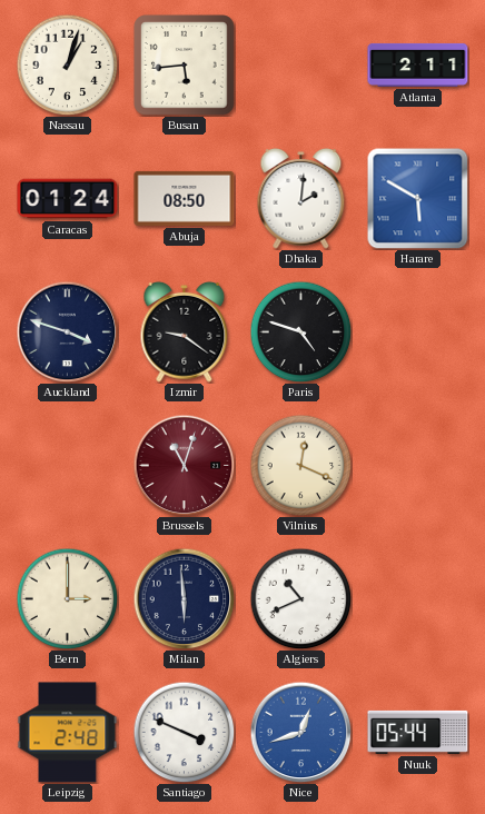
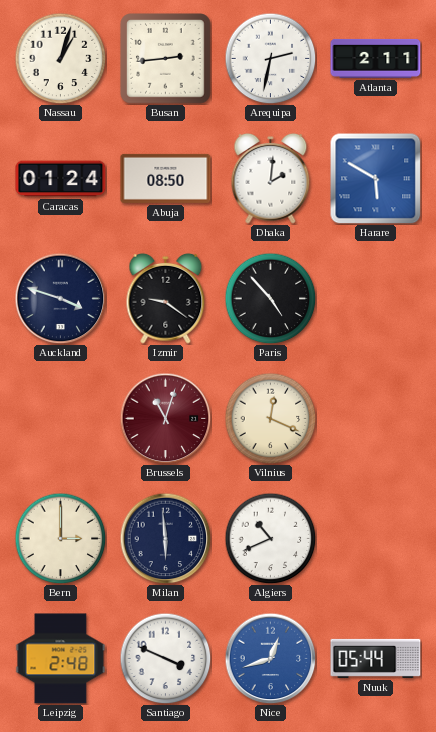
Busan: 5:44 -> 2:44
Arequipa: none -> 2:32
Paris: 4:48 -> 4:53
